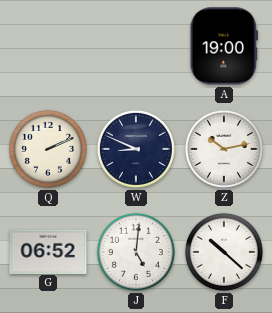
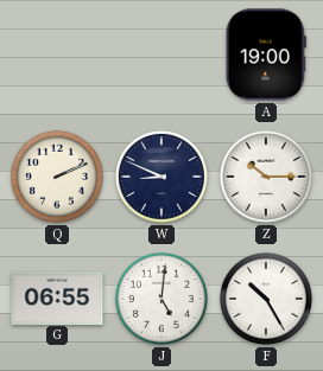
Z: 10:13 -> 10:15
G: 06:52 -> 06:55
F: 10:22 -> 10:25
